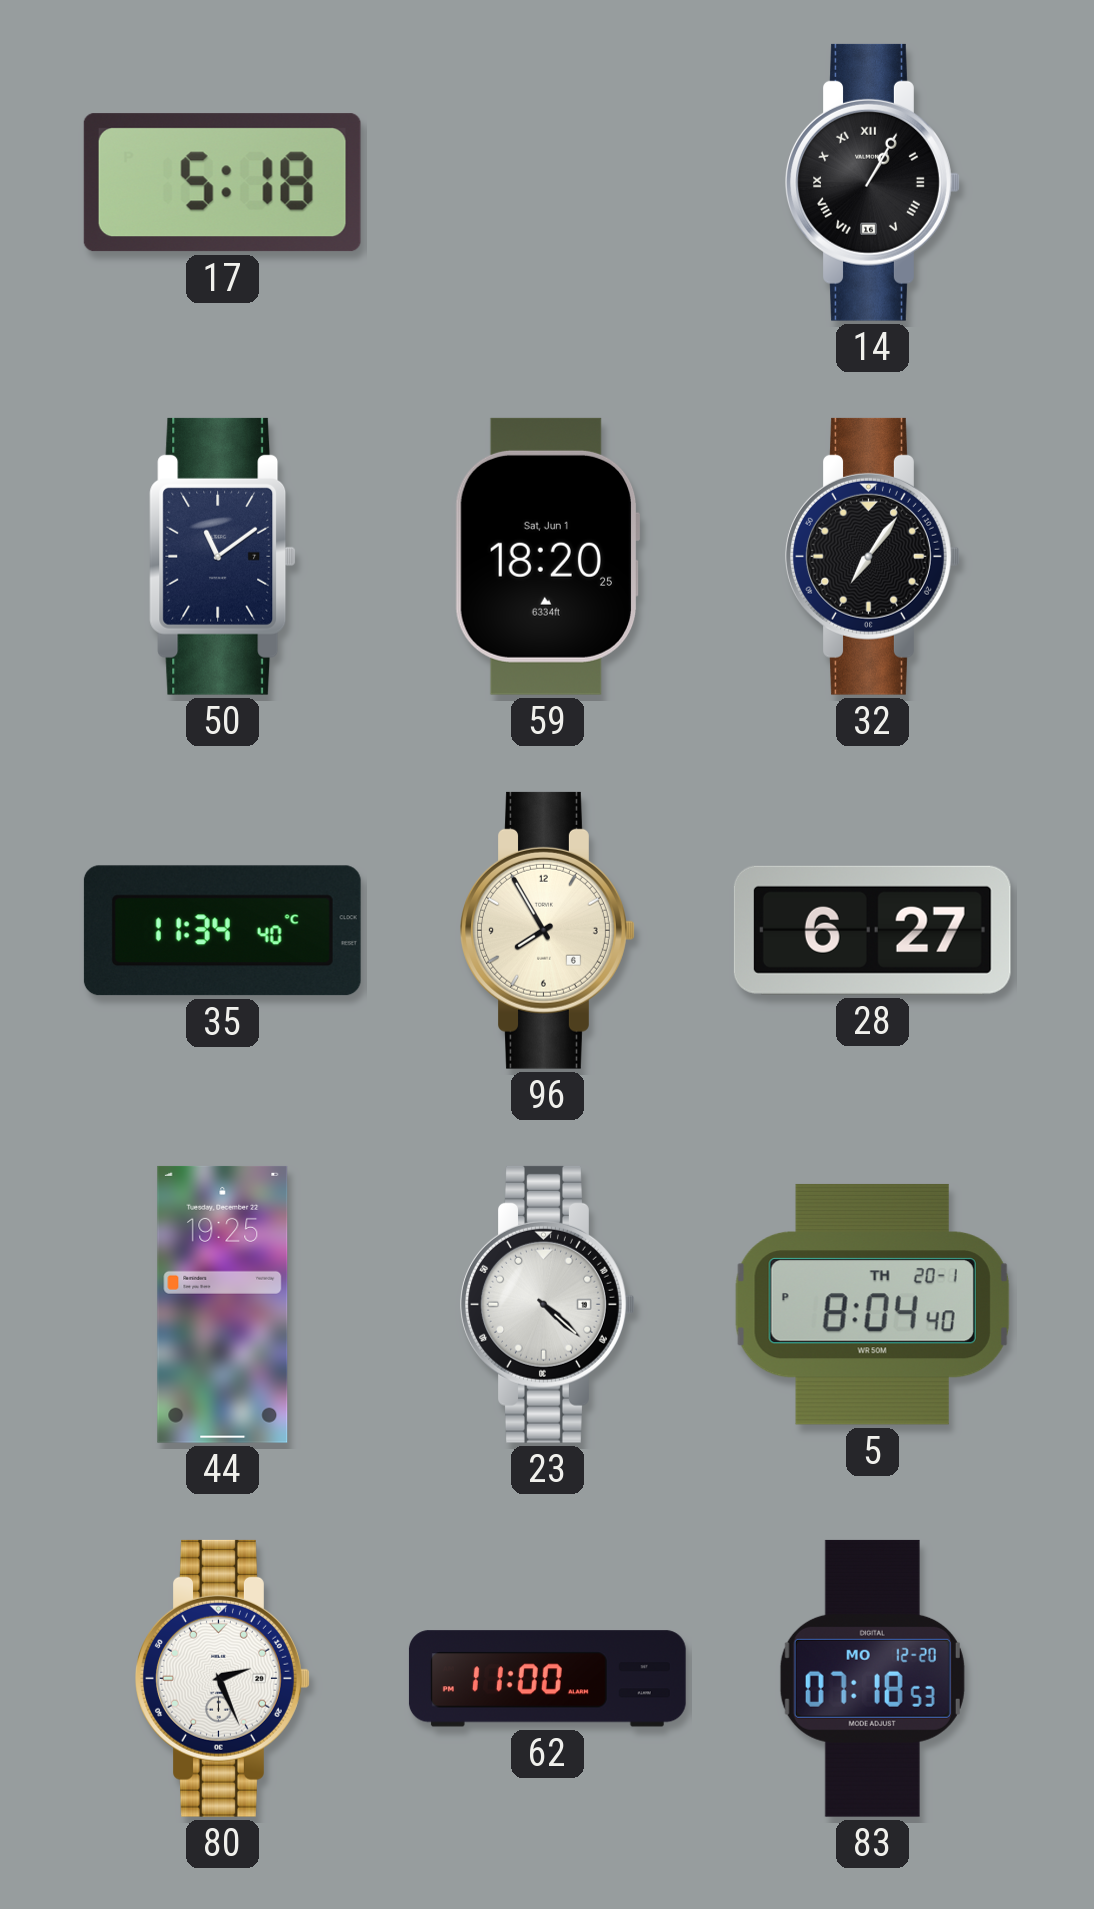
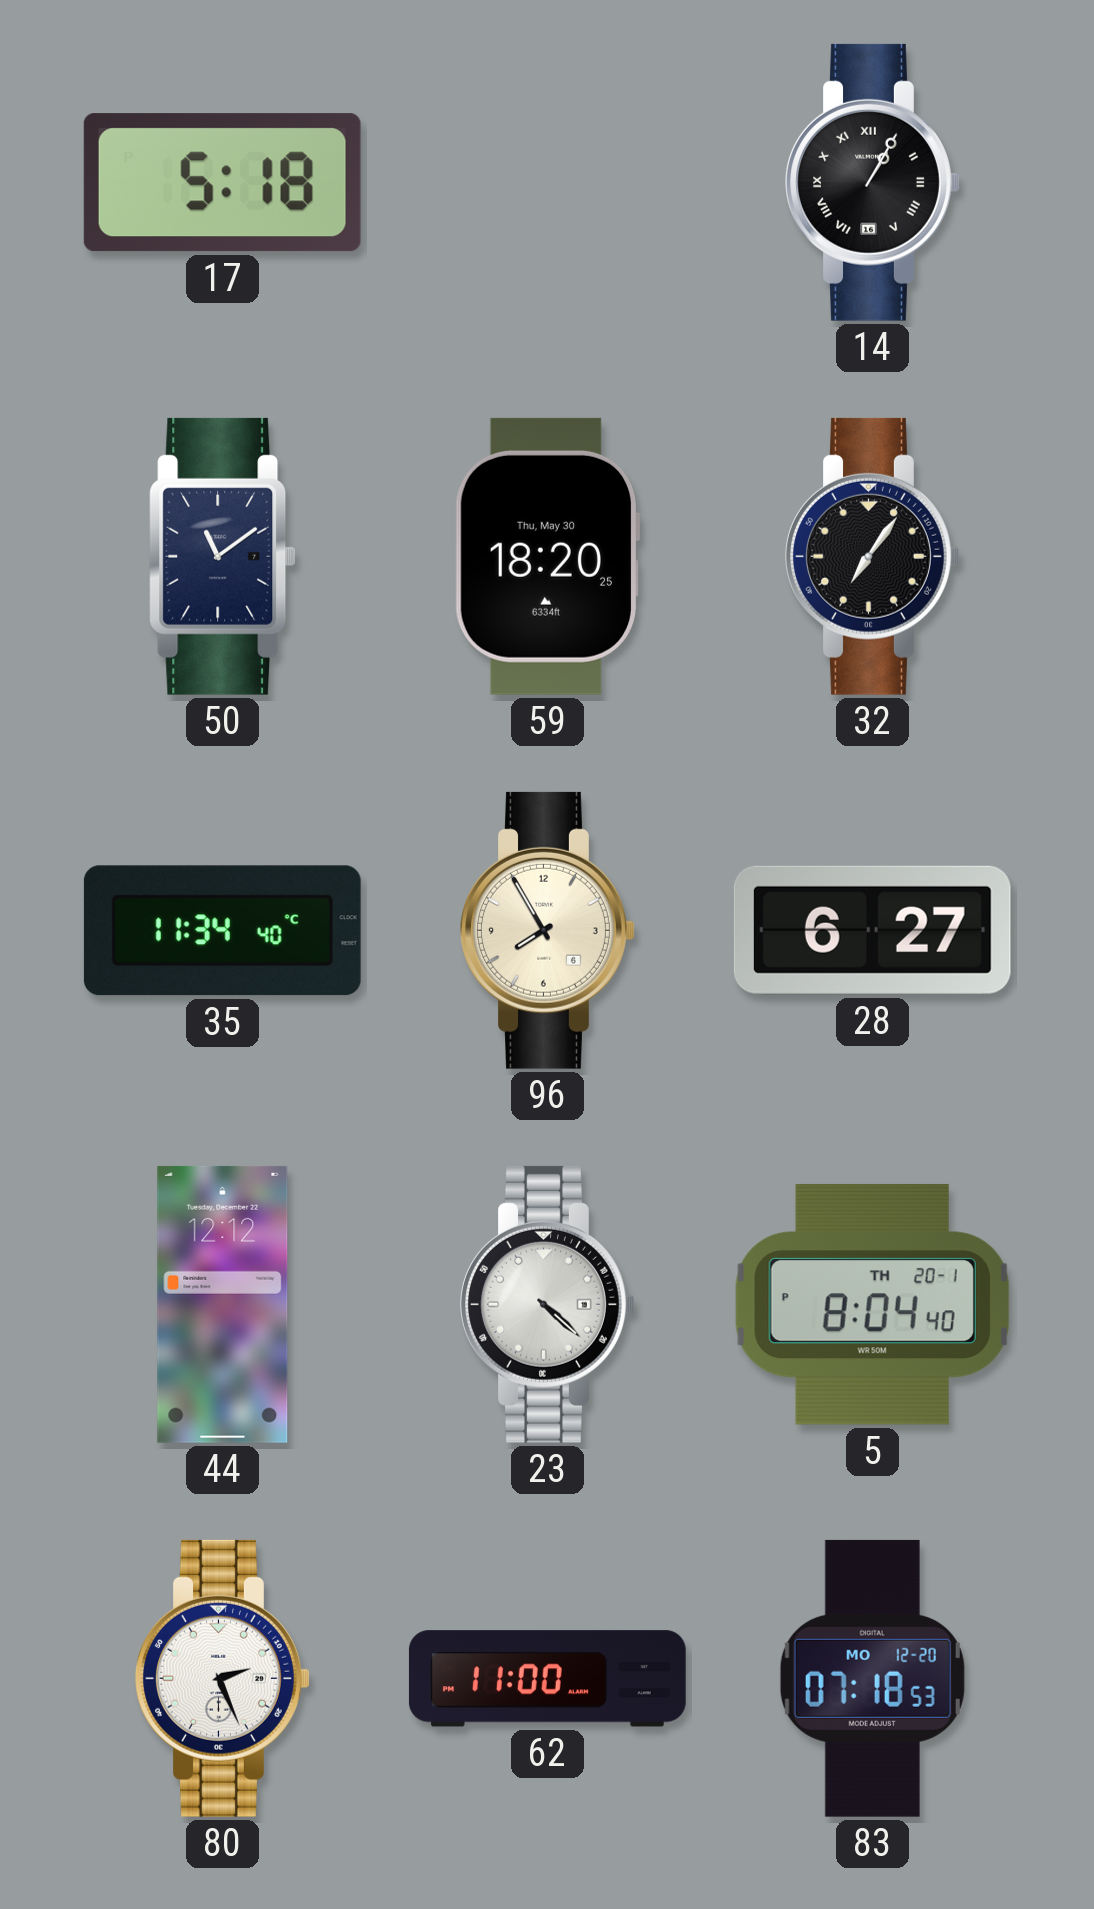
59 date: Sat, Jun 1 -> Thu, May 30
44: 19:25 -> 12:12
